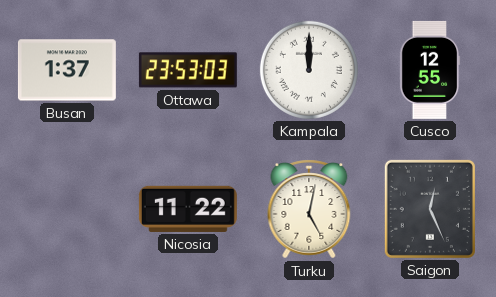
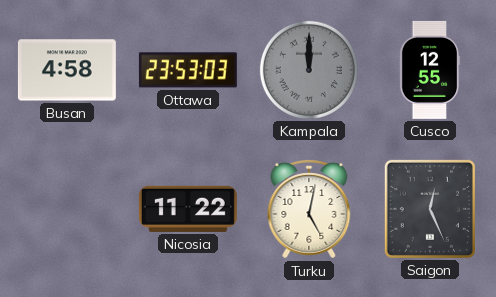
Busan: 1:37 -> 4:58
Kampala dial: white -> grey
